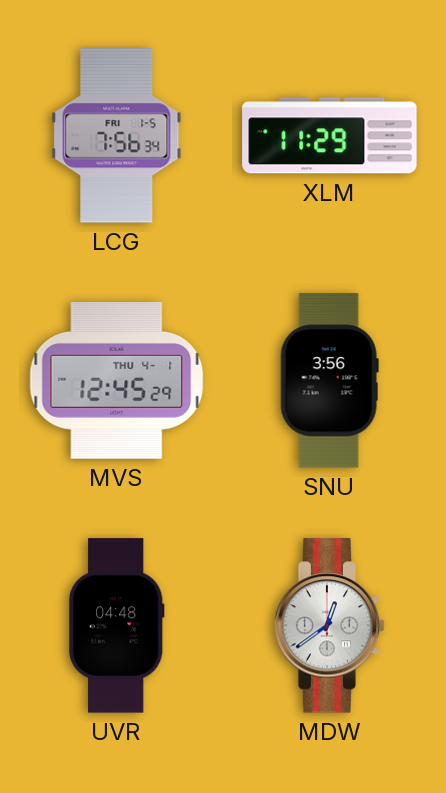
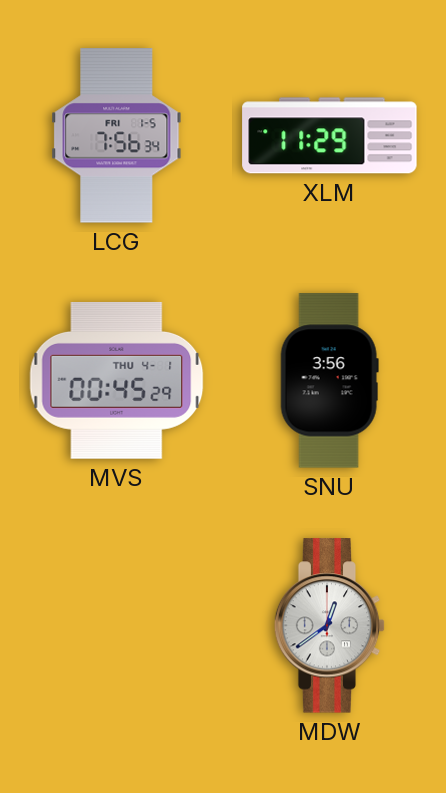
MVS: 12:45 -> 00:45
UVR: 04:48 -> none
